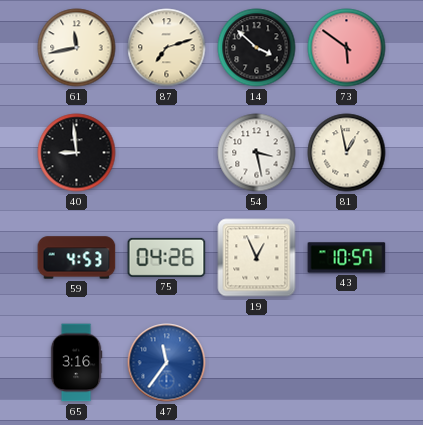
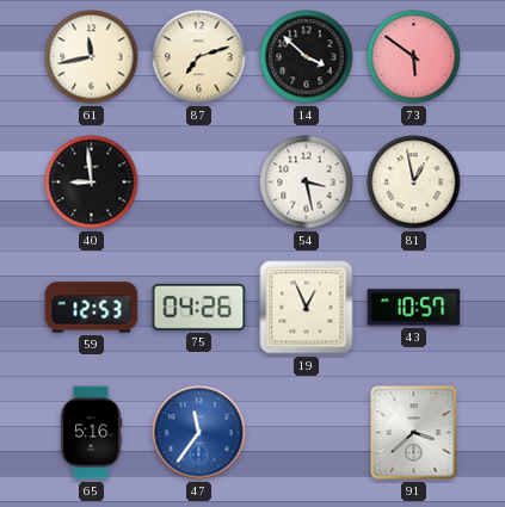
59: 4:53 -> 12:53
65: 3:16 -> 5:16
91: none -> 3:38
